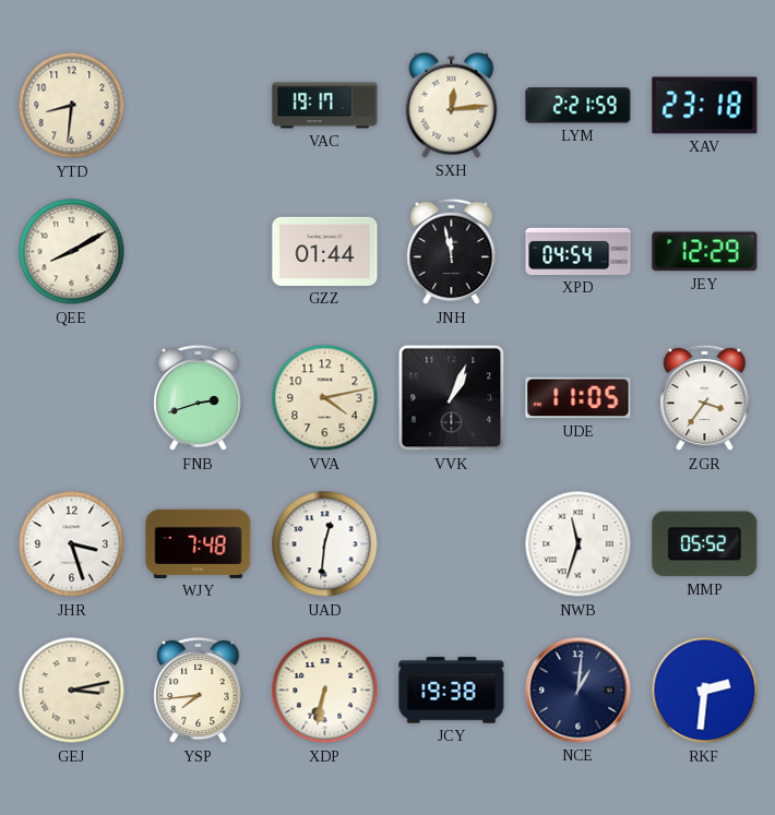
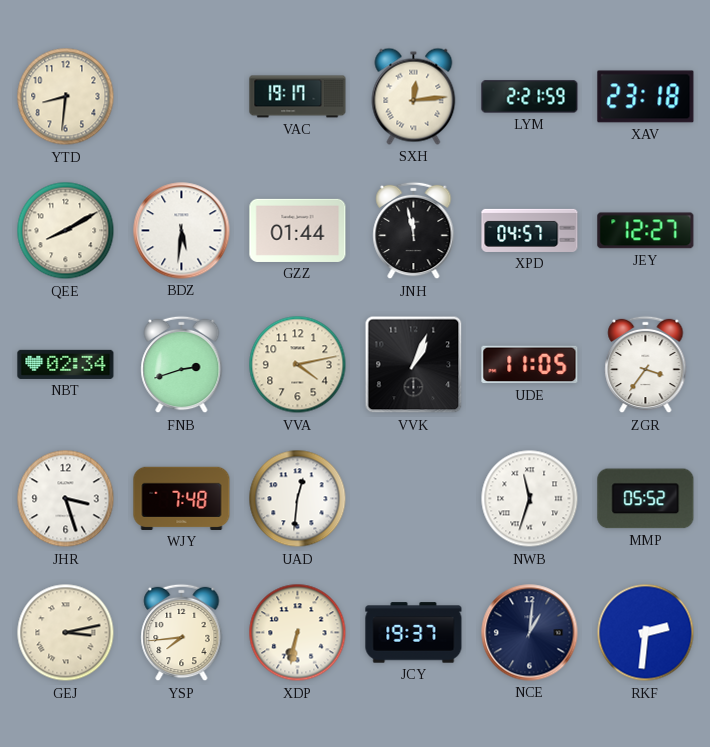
BDZ: none -> 5:31
XPD: 04:54 -> 04:57
JEY: 12:29 -> 12:27
NBT: none -> 02:34
JCY: 19:38 -> 19:37
